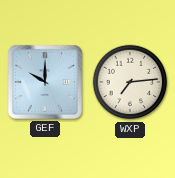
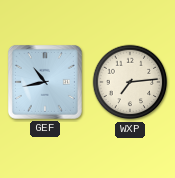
GEF: 10:00 -> 10:43
